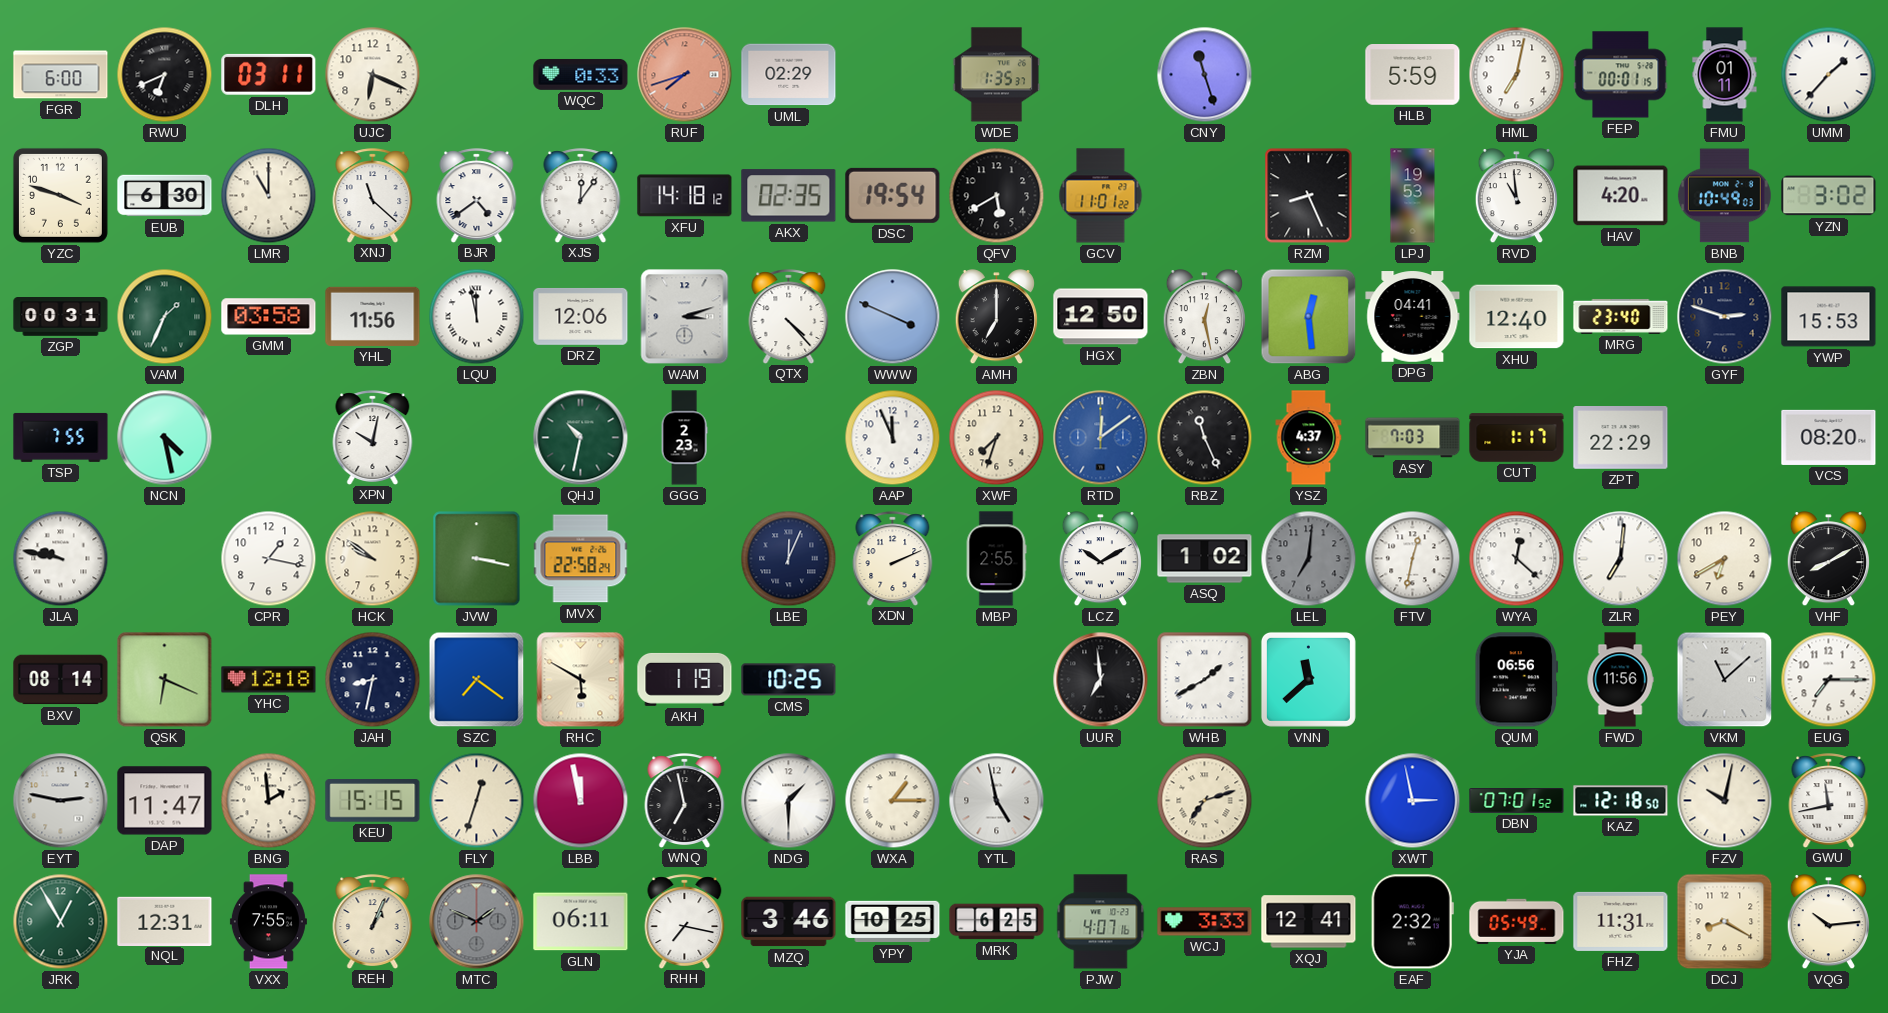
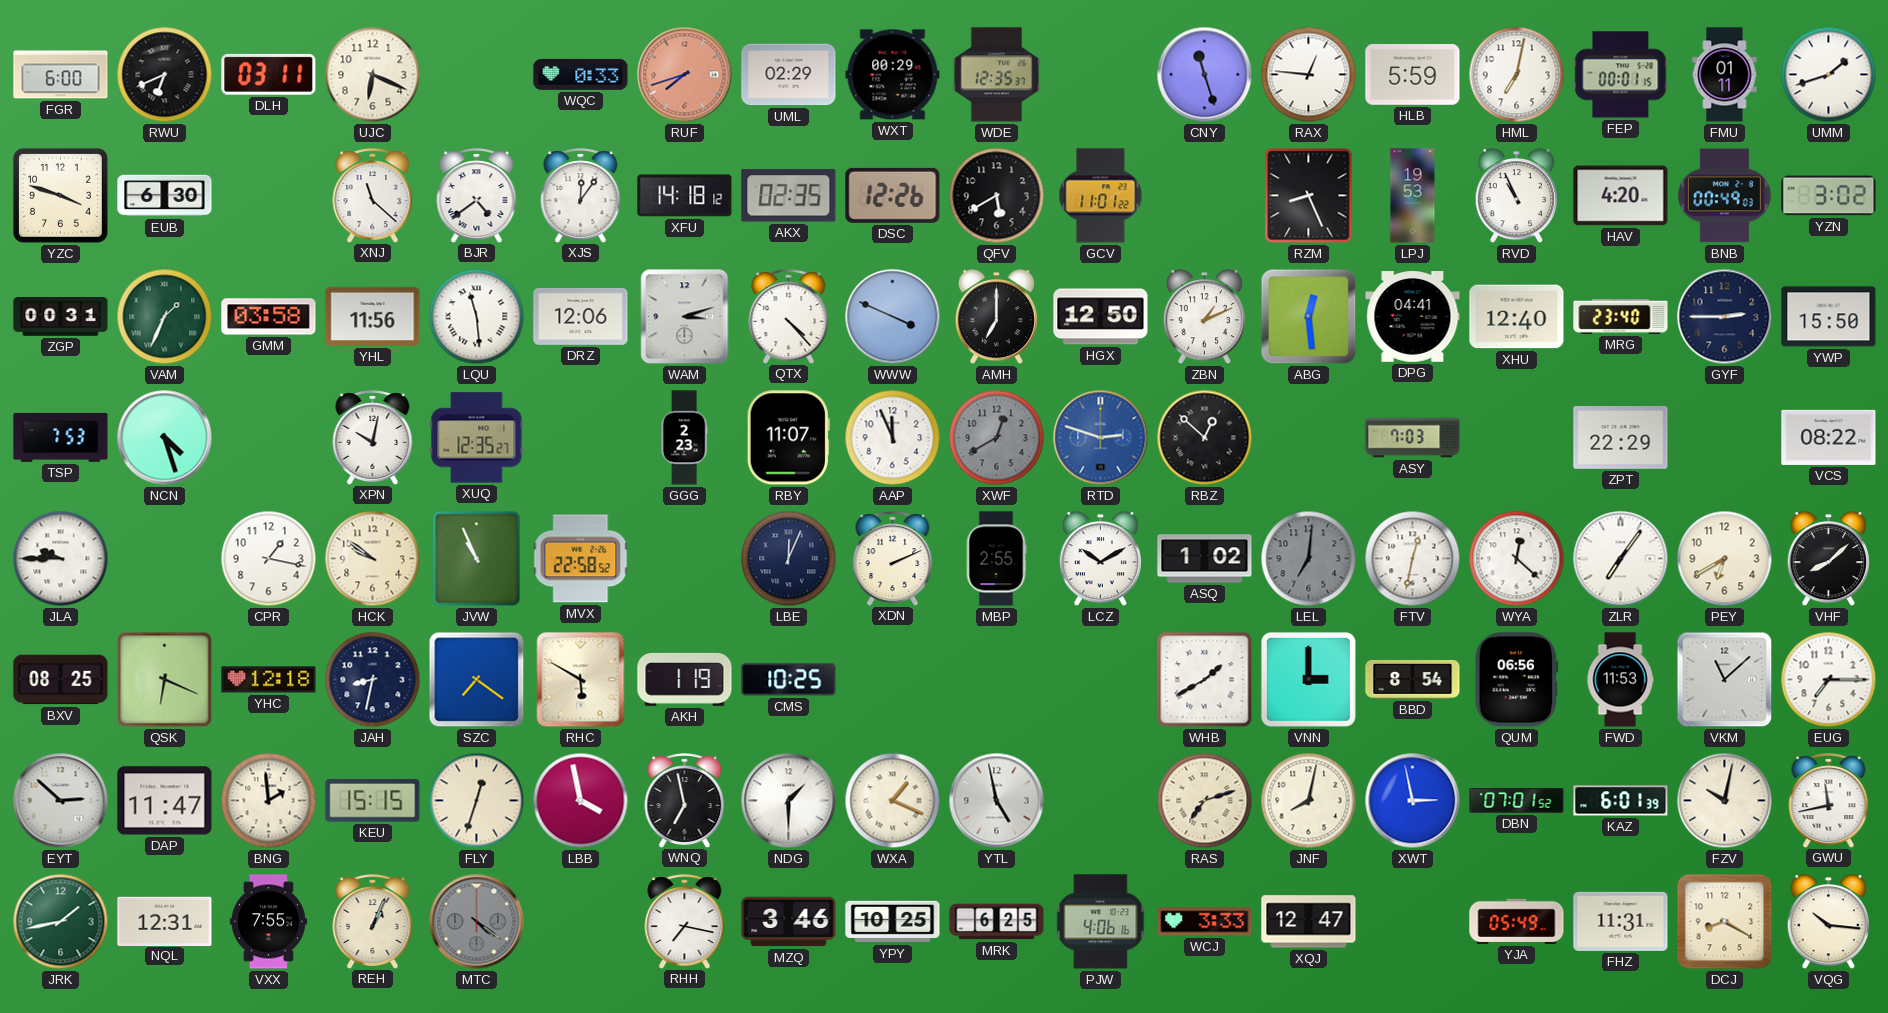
WXT: none -> 00:29
WDE: 1:35 -> 12:35
RAX: none -> 12:46
UMM: 1:37 -> 1:42
LMR: 11:00 -> none
DSC: 19:54 -> 12:26
RVD: 10:59 -> 10:56
BNB: 10:49 -> 00:49
LQU: 11:58 -> 11:29
ZBN: 12:28 -> 1:11
GYF: 2:48 -> 2:45
YWP: 15:53 -> 15:50
TSP: 7:55 -> 7:53
NCN: 4:28 -> 4:27
XUQ: none -> 12:35
QHJ: 10:32 -> none
RBY: none -> 11:07
XWF: 7:33 -> 12:40
XWF dial: cream -> grey
RTD: 12:09 -> 2:48
RBZ: 11:26 -> 12:52
YSZ: 4:37 -> none
CUT: 1:17 -> none
VCS: 08:20 -> 08:22
JLA: 9:47 -> 9:45
JVW: 3:17 -> 10:56
MVX: 22:58:24 -> 22:58:52
ZLR: 7:01 -> 7:06
VHF: 8:10 -> 8:08
BXV: 08:14 -> 08:25
UUR: 6:59 -> none
VNN: 11:38 -> 3:00
BBD: none -> 8:54
FWD: 11:56 -> 11:53
EYT: 2:47 -> 2:52
LBB: 11:58 -> 3:58
WXA: 1:15 -> 1:19
JNF: none -> 8:02
KAZ: 12:18 -> 6:01
JRK: 12:55 -> 1:43
MTC: 1:49 -> 4:21
GLN: 06:11 -> none
PJW: 4:07 -> 4:06
XQJ: 12:41 -> 12:47
EAF: 2:32 -> none
VQG: 10:14 -> 10:16
